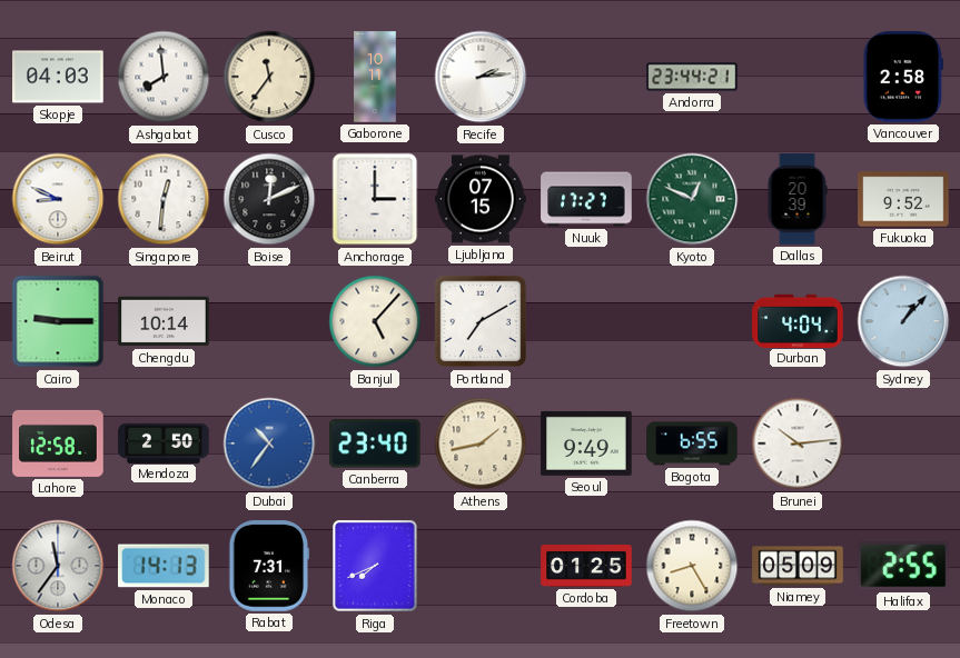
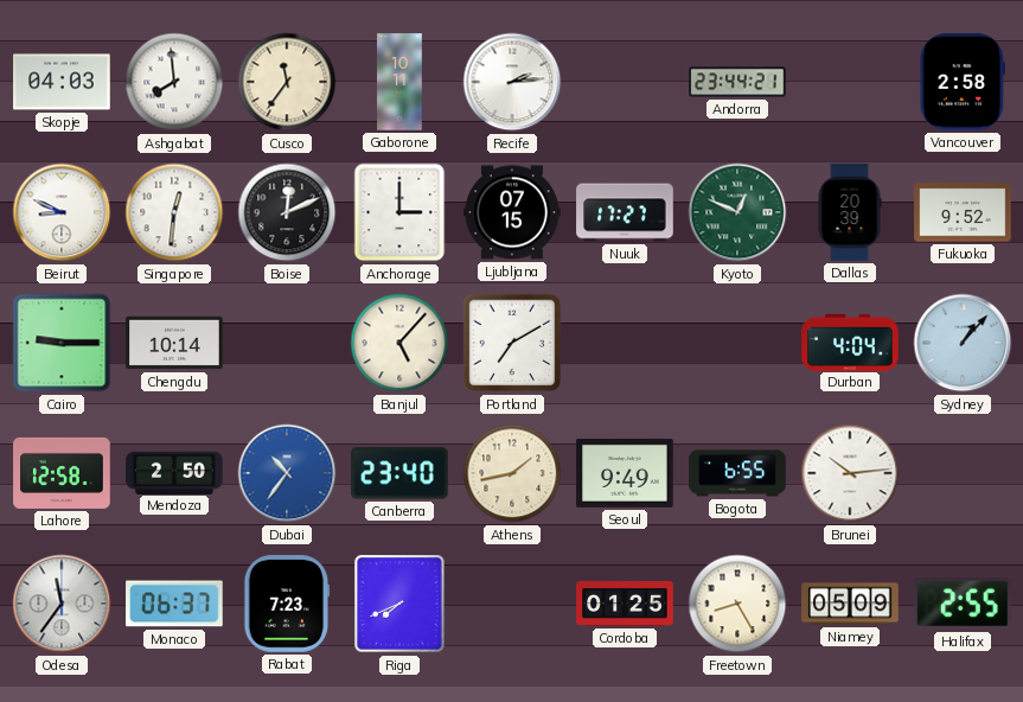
Monaco: 14:13 -> 06:37
Rabat: 7:31 -> 7:23
